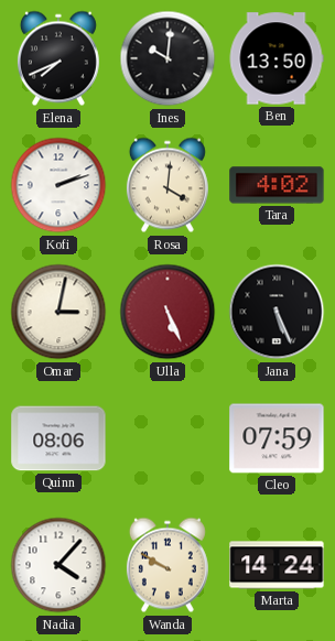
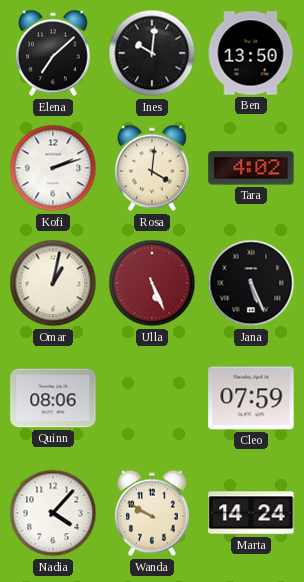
Elena: 7:41 -> 7:08
Omar: 3:02 -> 1:02
